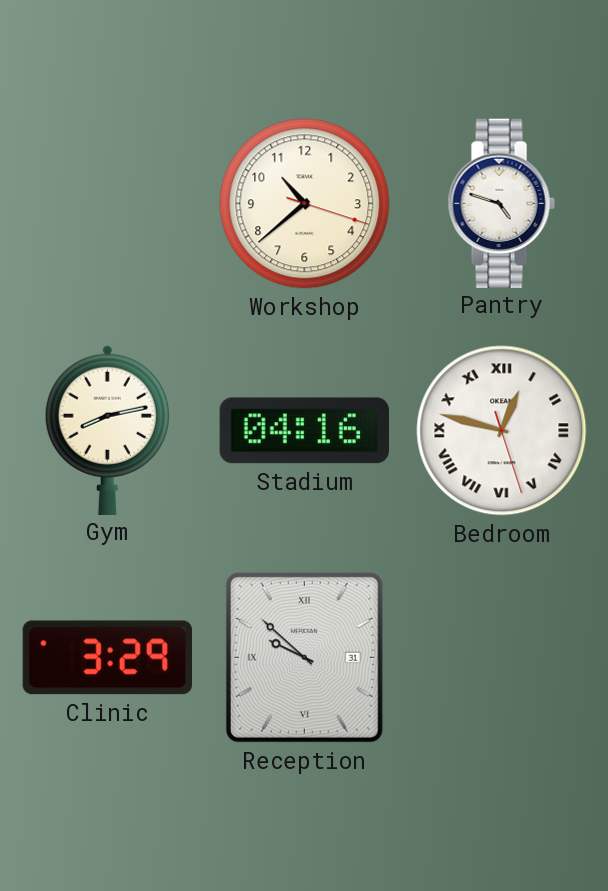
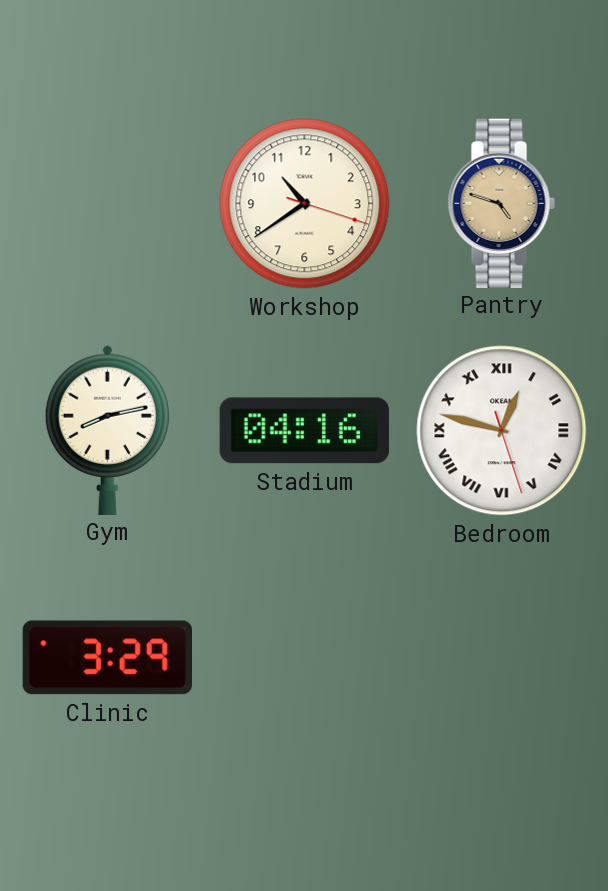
Workshop: 10:38 -> 10:39
Pantry dial: white -> champagne
Reception: 9:52 -> none
